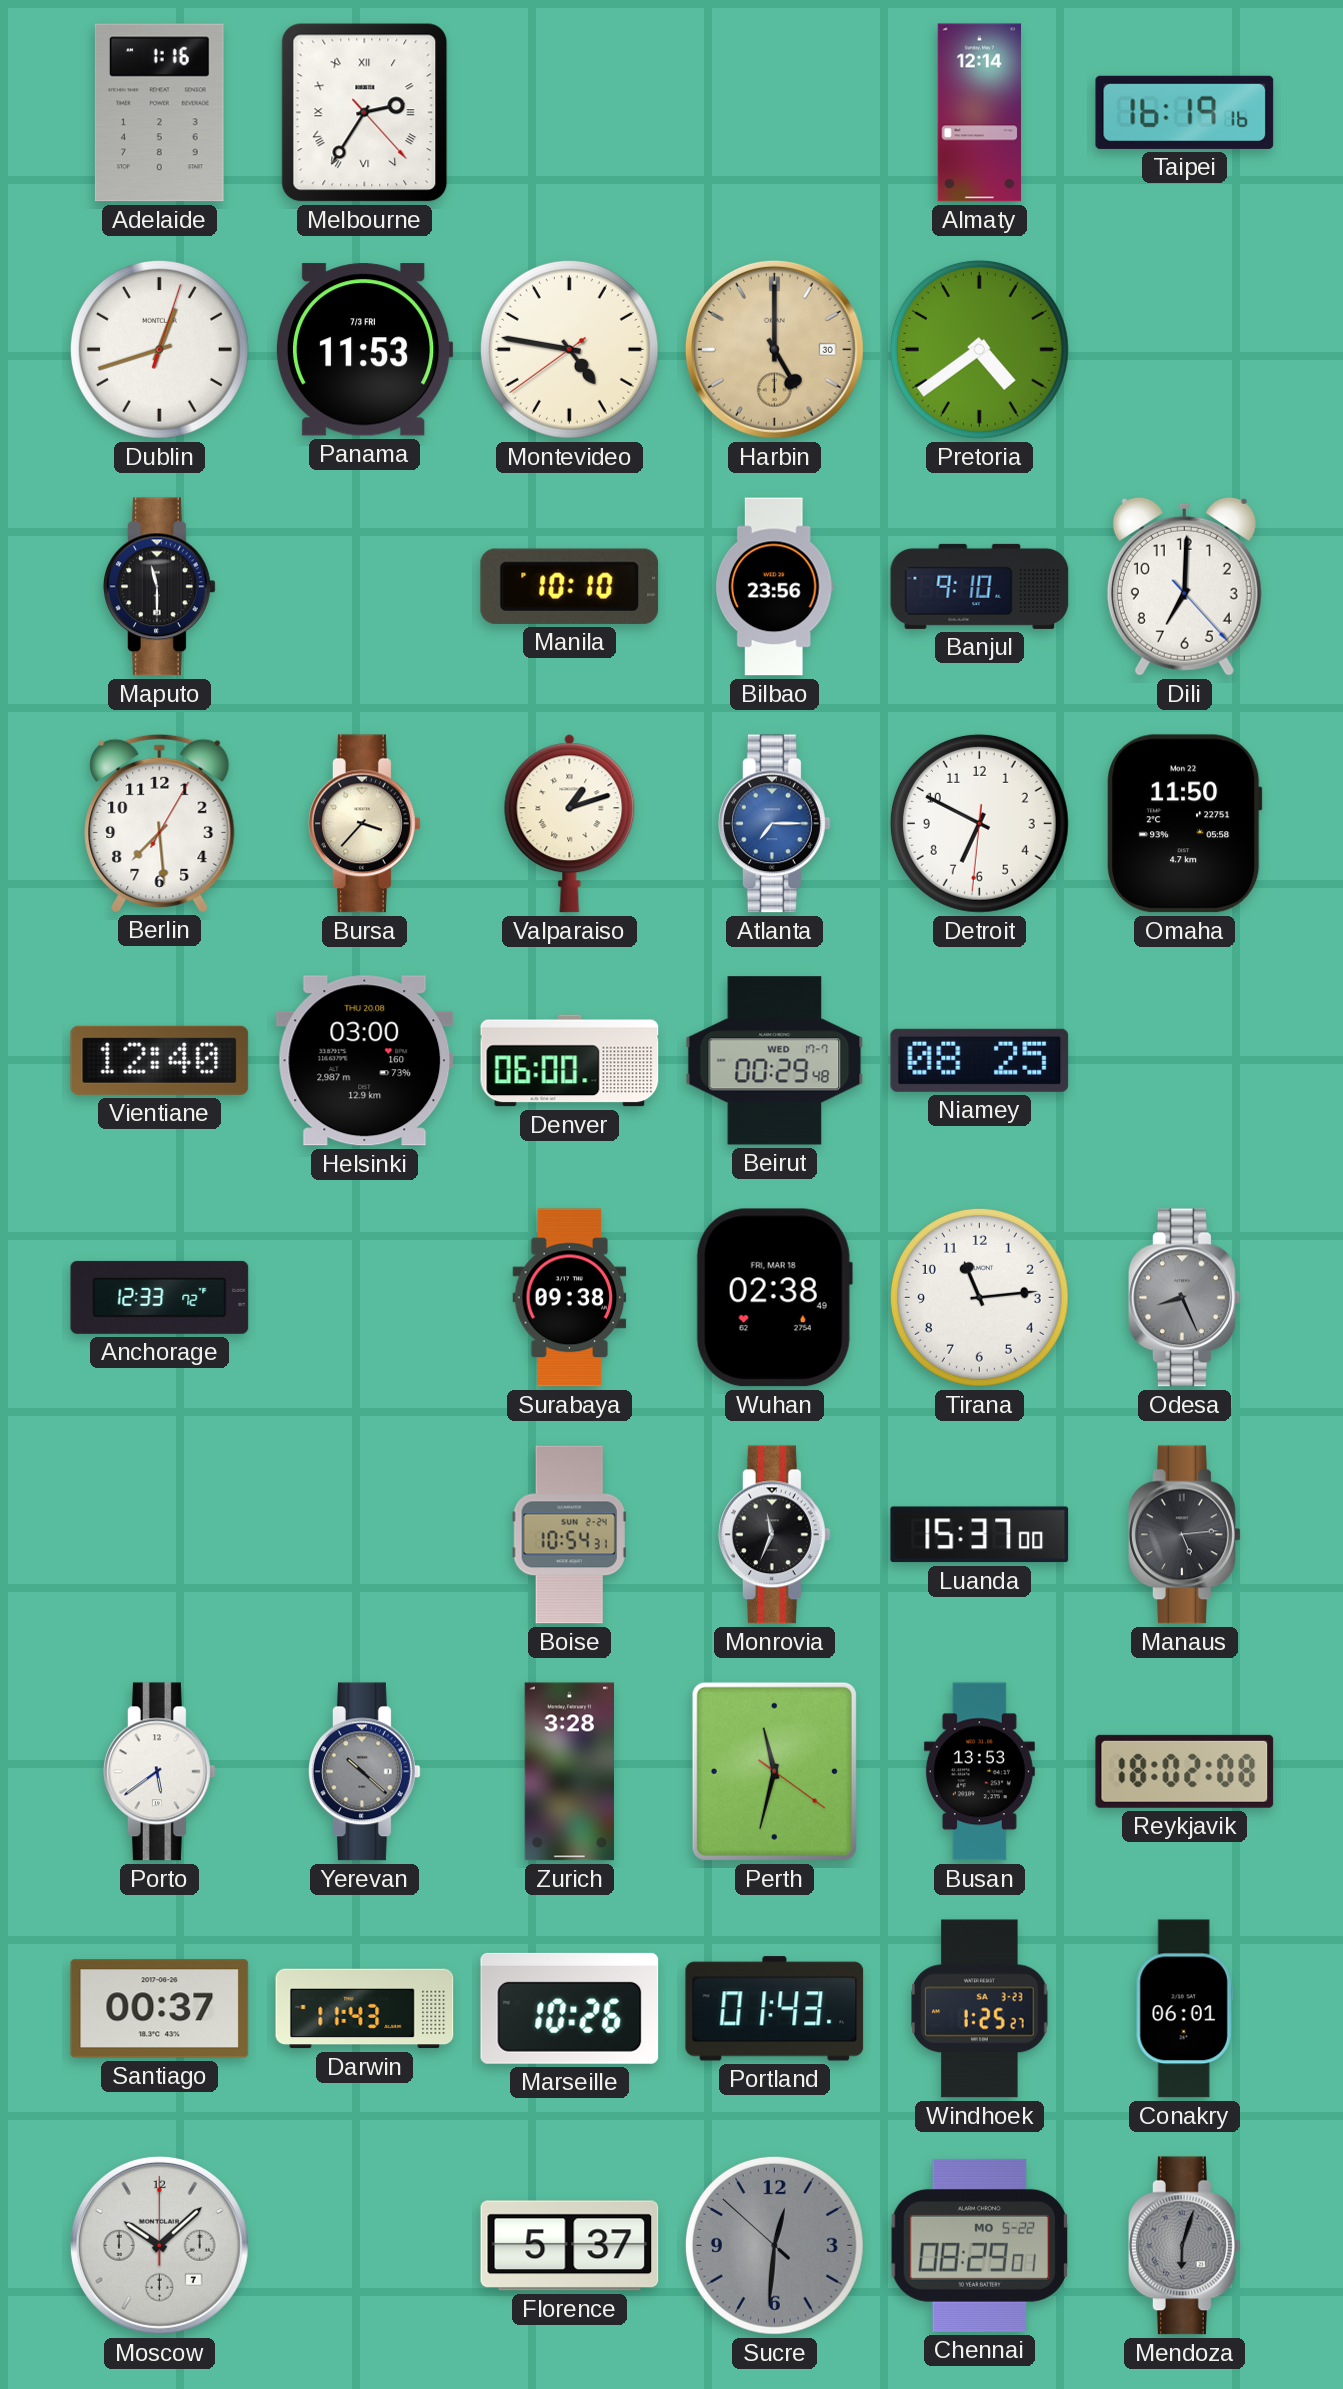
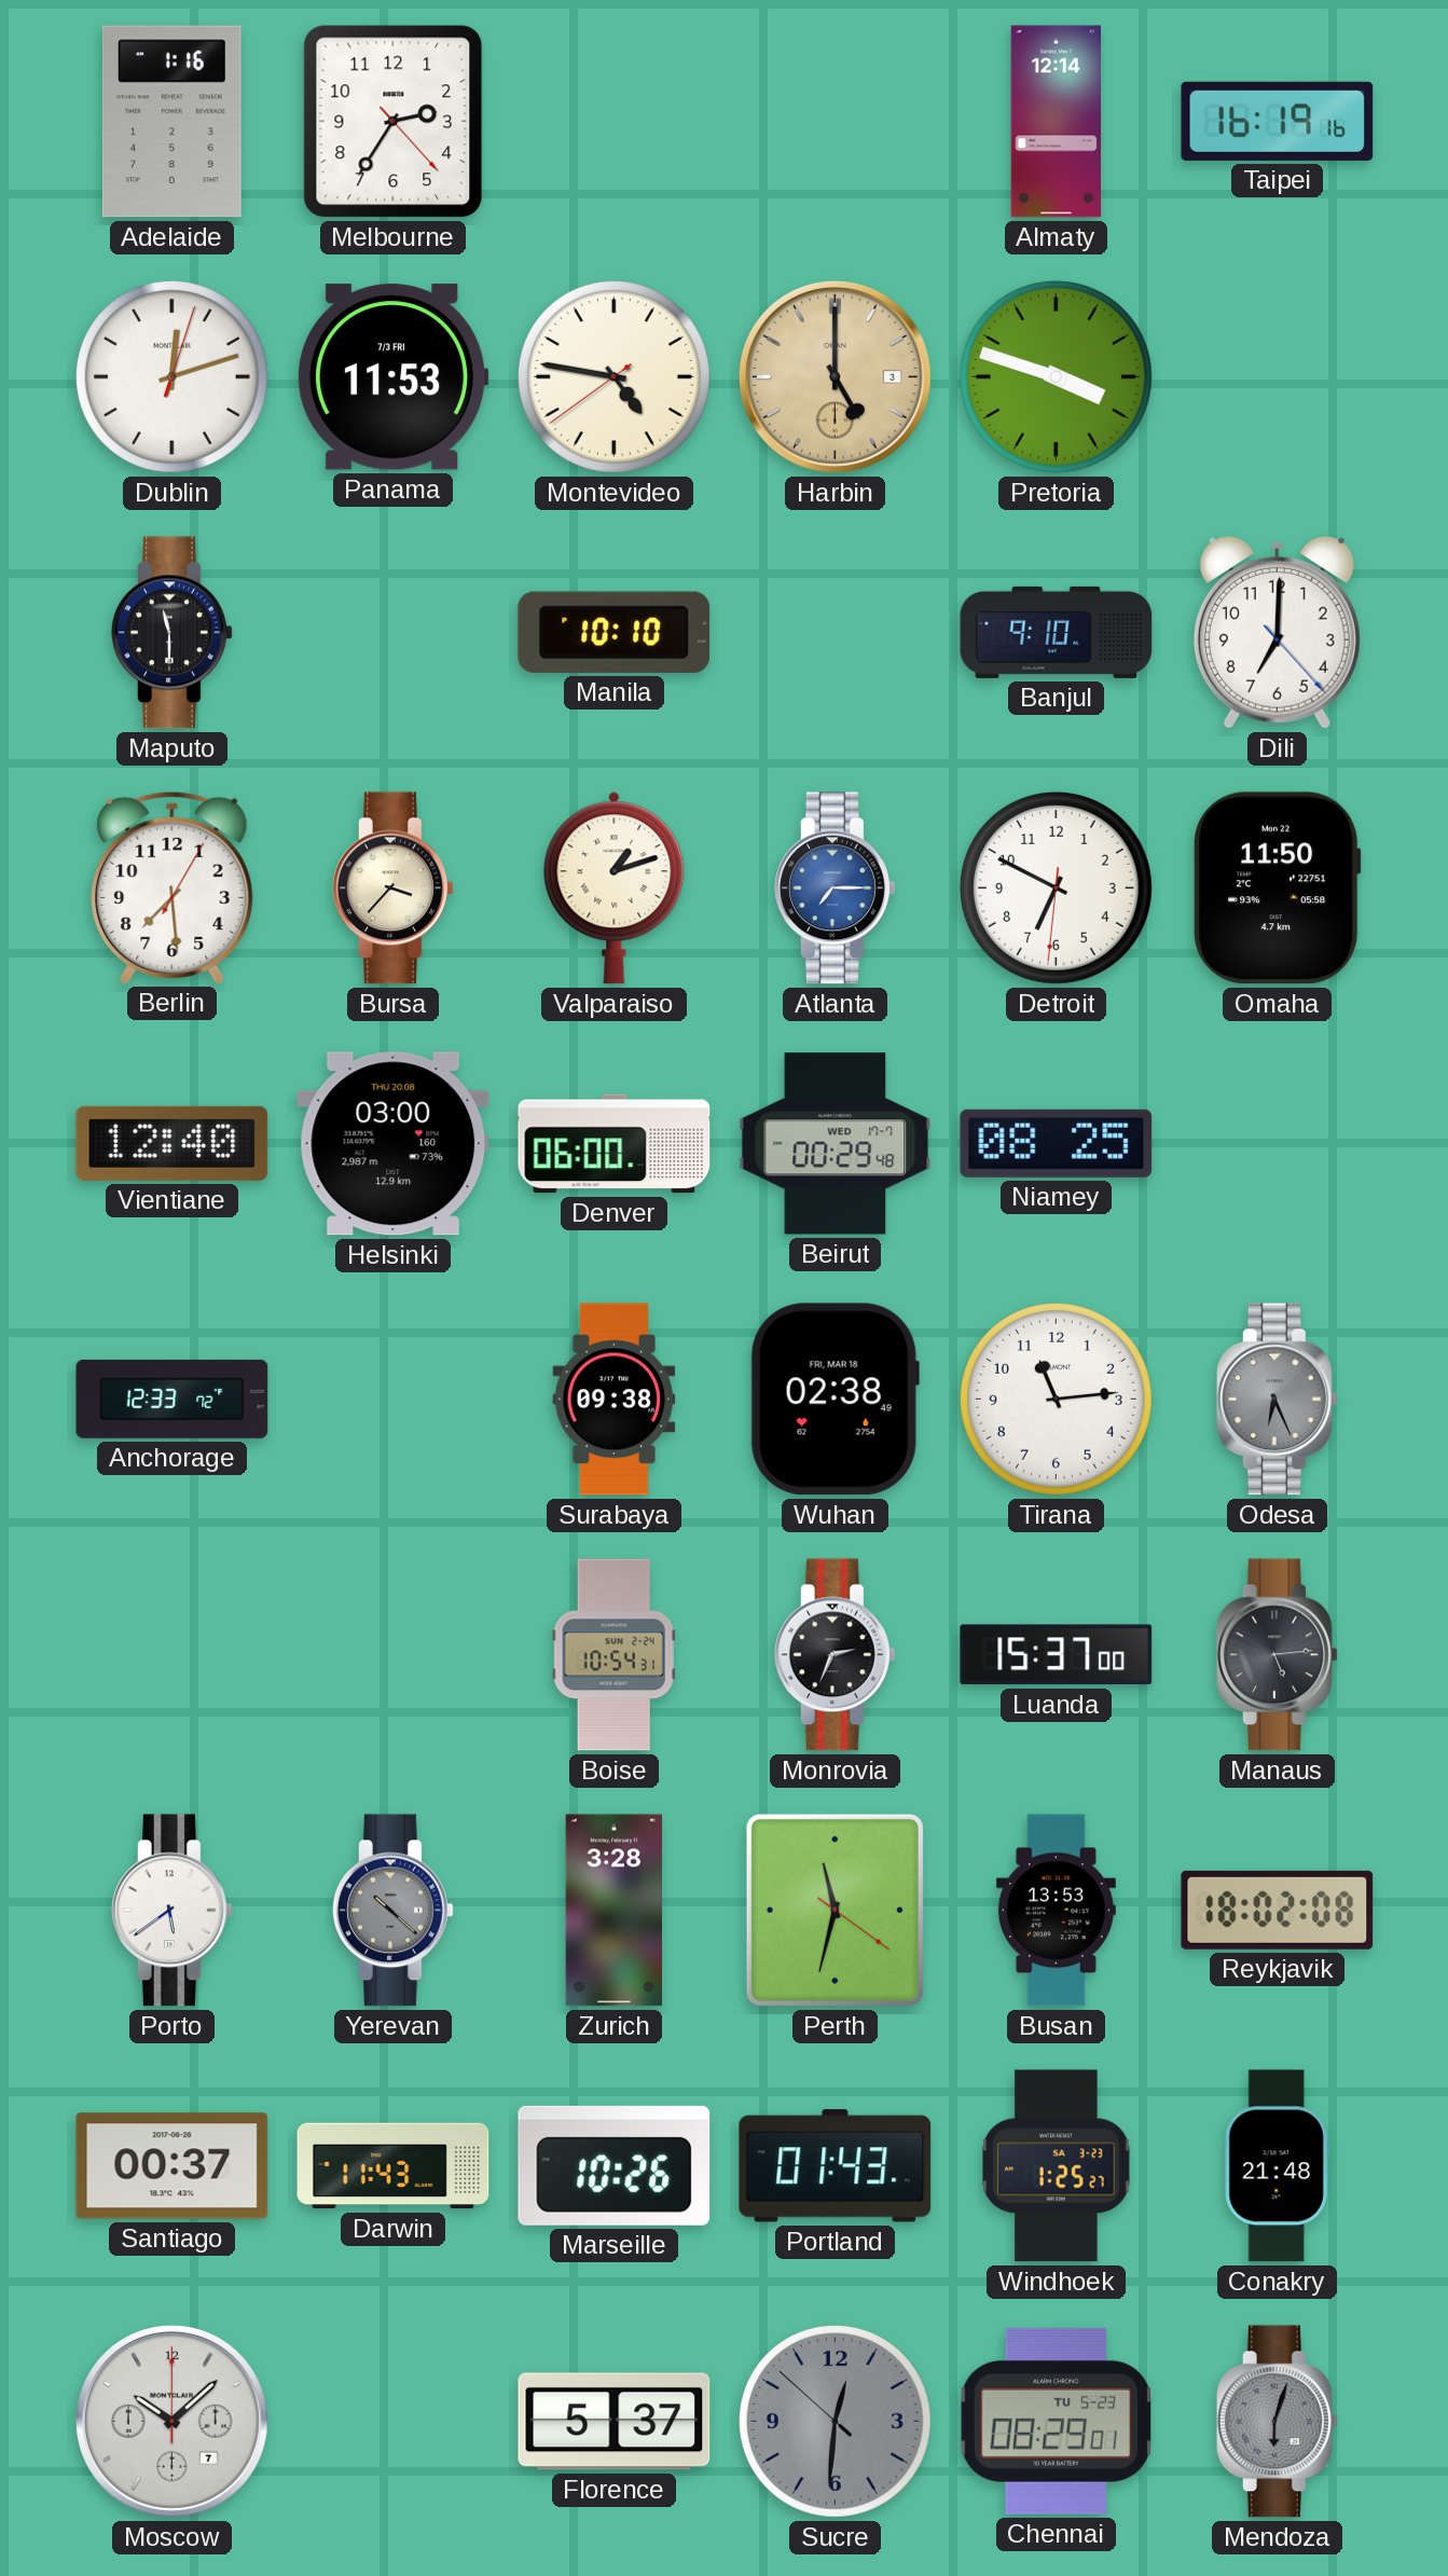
Melbourne numerals: Roman -> Arabic
Dublin: 12:42 -> 12:12
Harbin date: 30 -> 3
Pretoria: 4:39 -> 3:48
Bilbao: 23:56 -> none
Odesa: 8:26 -> 6:26
Monrovia: 11:34 -> 2:34
Conakry: 06:01 -> 21:48
Chennai date: MO 5-22 -> TU 5-23
